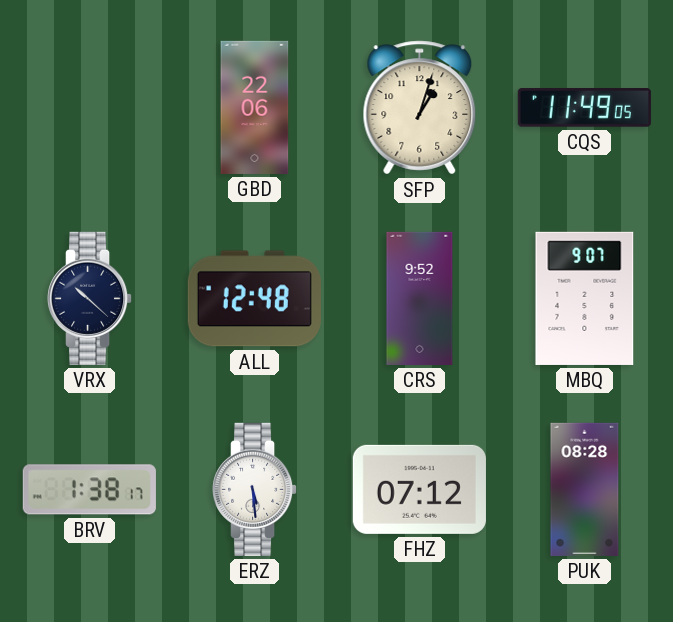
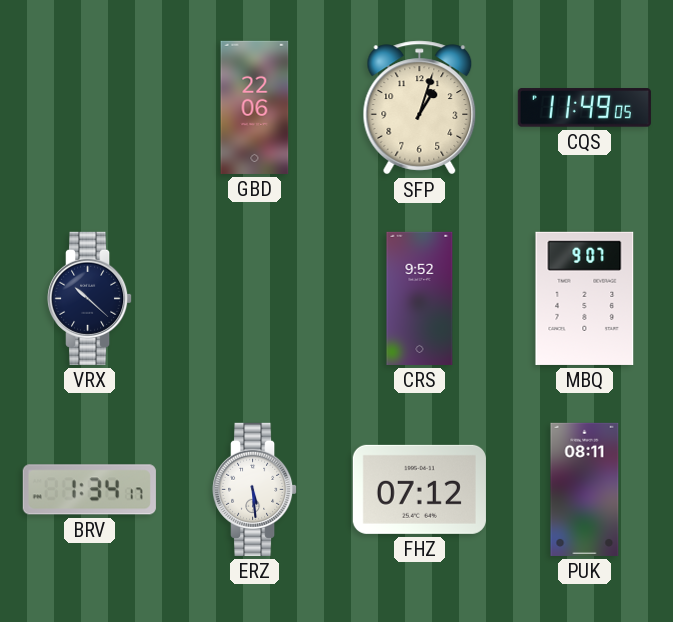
ALL: 12:48 -> none
BRV: 1:38 -> 1:34
PUK: 08:28 -> 08:11
